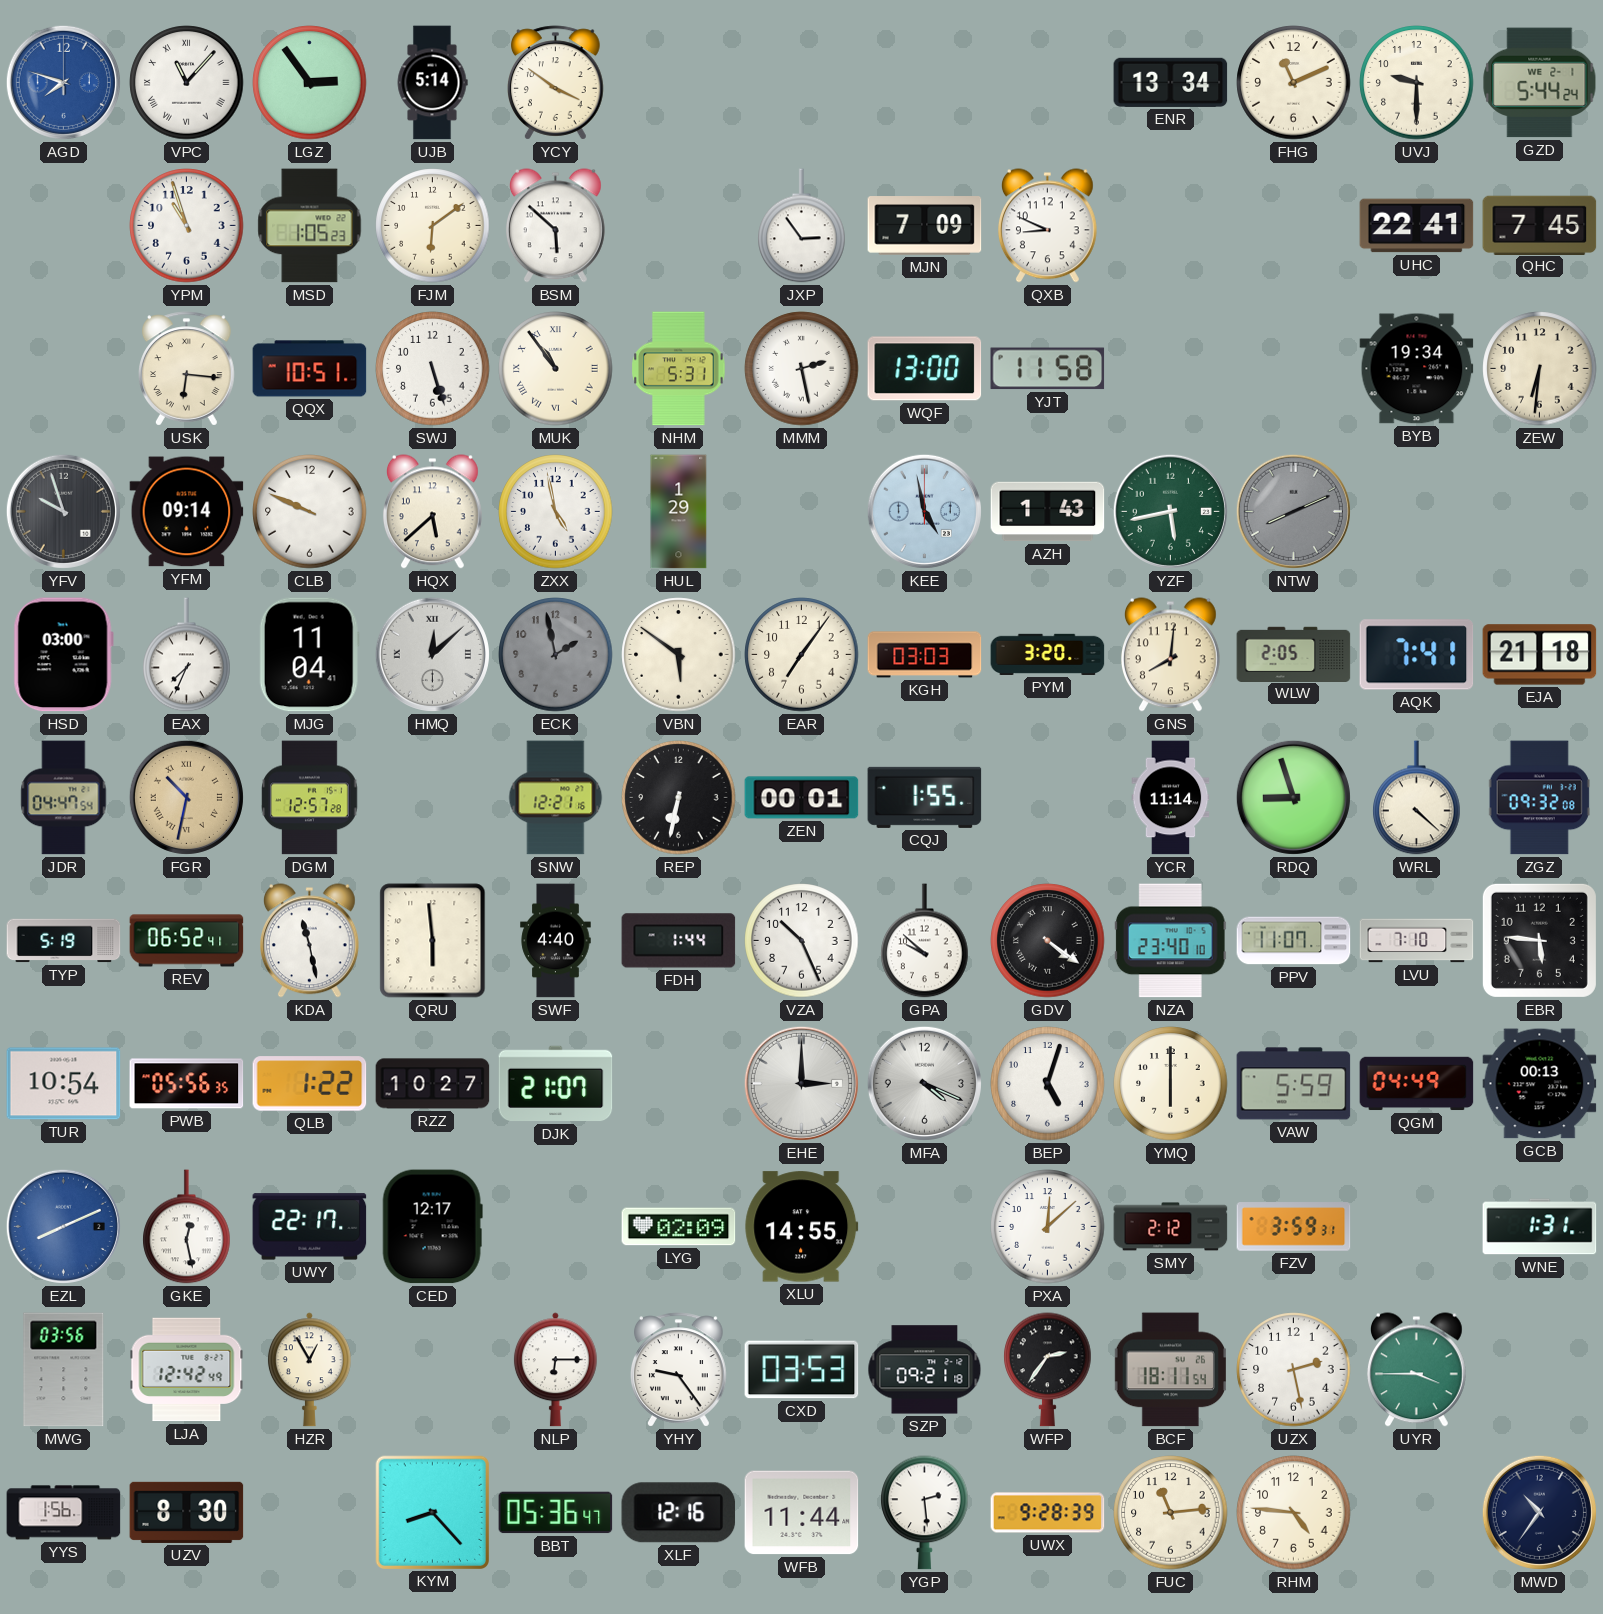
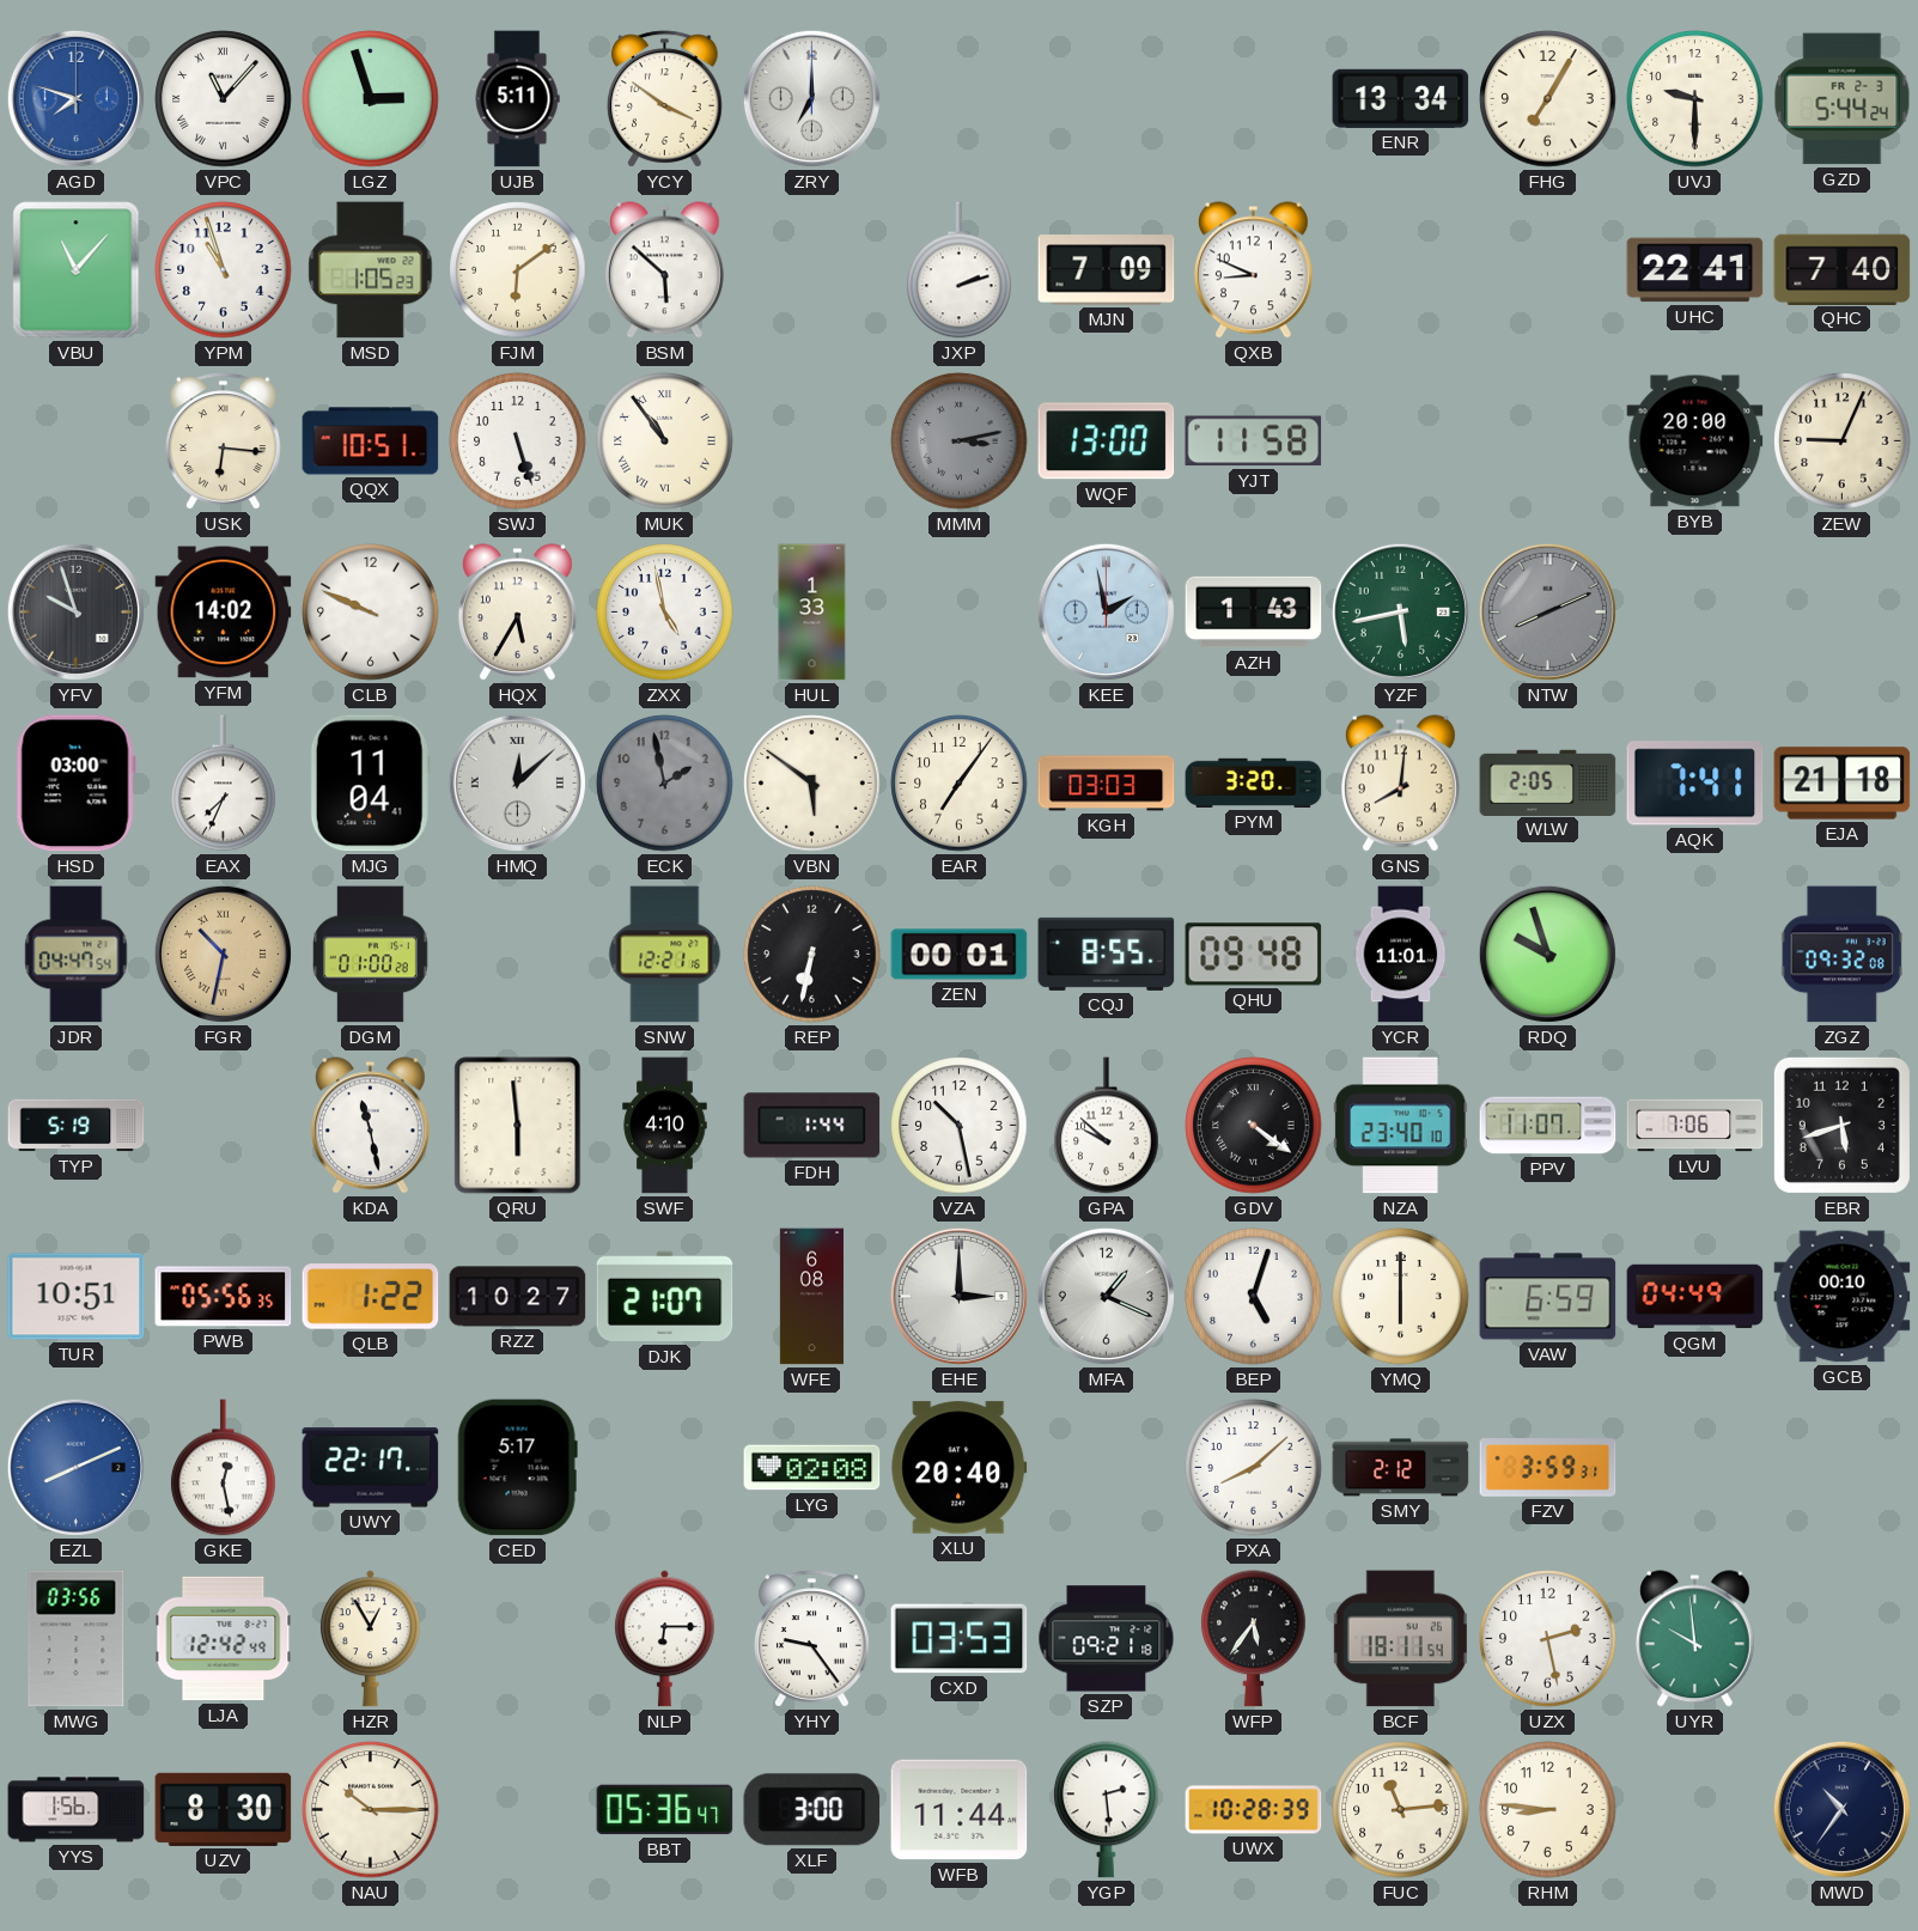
LGZ: 2:54 -> 2:57
UJB: 5:14 -> 5:11
ZRY: none -> 7:00
FHG: 11:11 -> 7:05
GZD date: WE 2-1 -> FR 2-3
VBU: none -> 11:07
JXP: 2:54 -> 2:12
QHC: 7:45 -> 7:40
NHM: 5:31 -> none
MMM: 2:28 -> 3:13
MMM dial: white -> grey
BYB: 19:34 -> 20:00
ZEW: 6:31 -> 9:04
YFM: 09:14 -> 14:02
HQX: 5:38 -> 5:35
HUL: 1:29 -> 1:33
KEE: 4:58 -> 1:58
DGM: 12:57 -> 01:00
CQJ: 1:55 -> 8:55
QHU: none -> 09:48
YCR: 11:14 -> 11:01
RDQ: 8:57 -> 9:57
WRL: 4:22 -> none
REV: 06:52 -> none
SWF: 4:40 -> 4:10
VZA: 10:26 -> 10:28
LVU: 7:10 -> 7:06
EBR: 5:46 -> 5:42
TUR: 10:54 -> 10:51
WFE: none -> 6:08
MFA: 4:19 -> 1:19
VAW: 5:59 -> 6:59
GCB: 00:13 -> 00:10
CED: 12:17 -> 5:17
LYG: 02:09 -> 02:08
XLU: 14:55 -> 20:40
PXA: 12:08 -> 8:08
WNE: 1:31 -> none
WFP: 2:36 -> 5:36
UYR: 3:45 -> 9:59
NAU: none -> 10:15
KYM: 8:23 -> none
XLF: 12:16 -> 3:00
UWX: 9:28 -> 10:28
RHM: 4:46 -> 8:46
